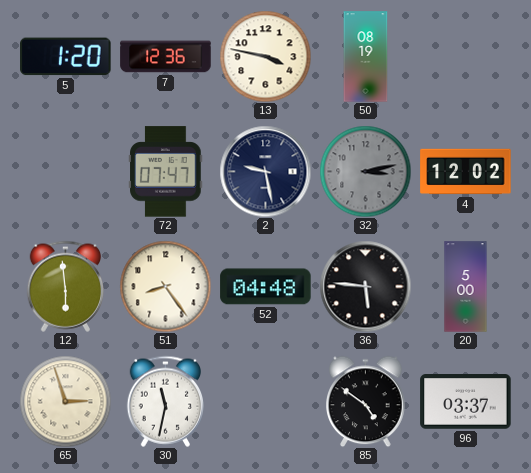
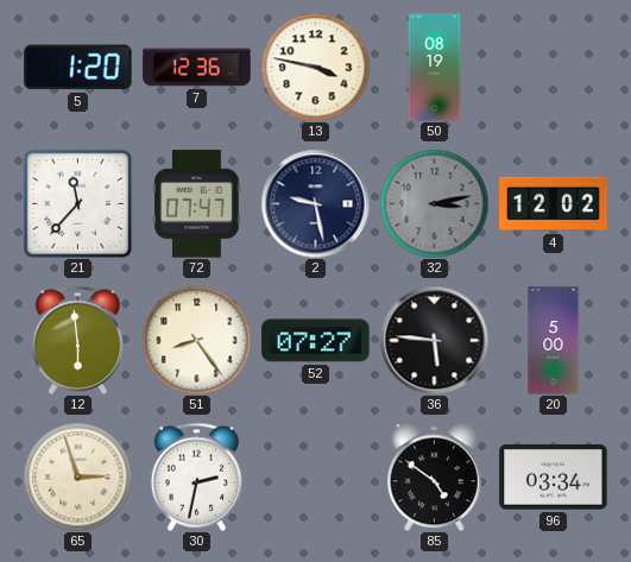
21: none -> 11:37
52: 04:48 -> 07:27
30: 11:32 -> 2:32
96: 03:37 -> 03:34
